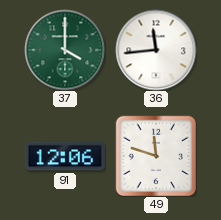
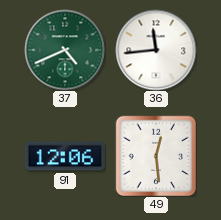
37: 4:00 -> 4:41
49: 11:48 -> 12:29
